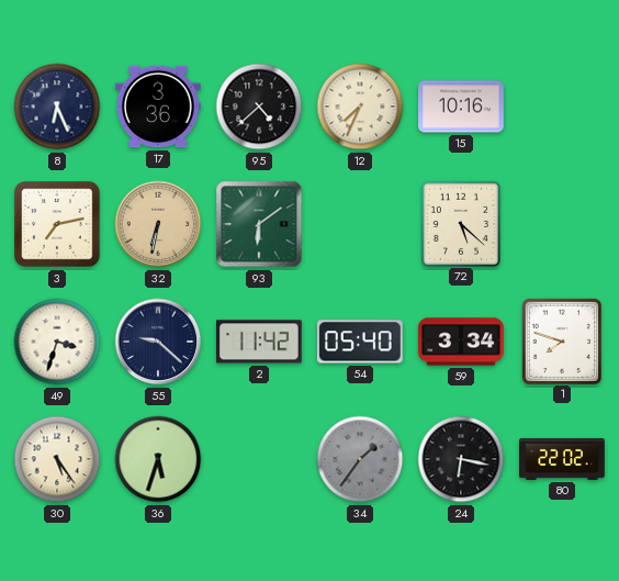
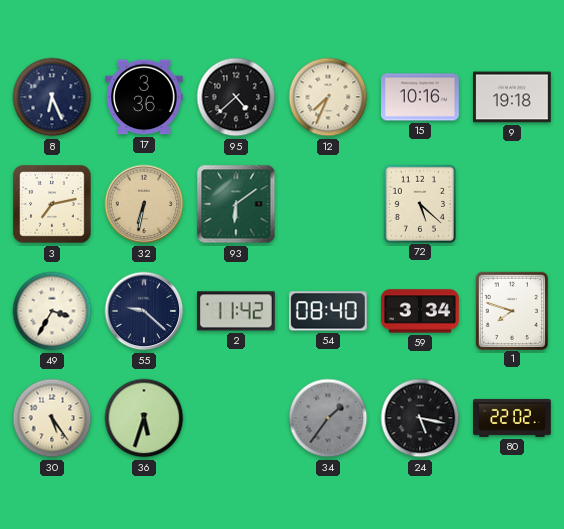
9: none -> 19:18
49: 3:33 -> 3:35
54: 05:40 -> 08:40
24: 6:17 -> 5:17
